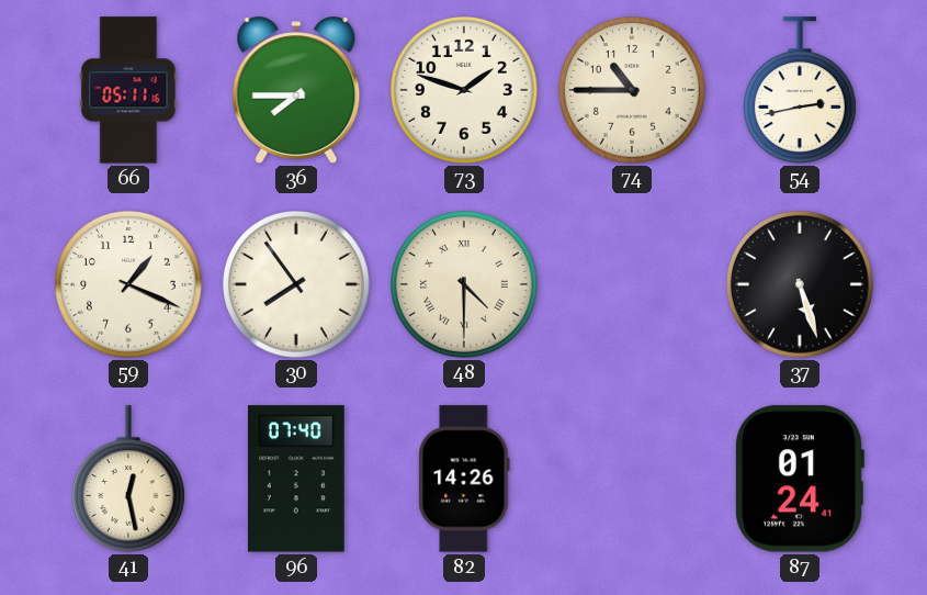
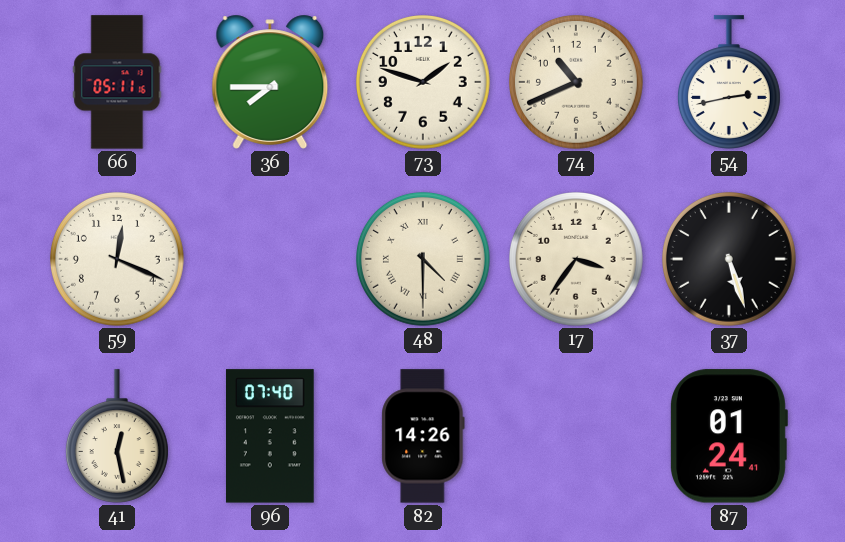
74: 10:45 -> 10:41
59: 1:19 -> 12:19
30: 7:54 -> none
17: none -> 3:36
